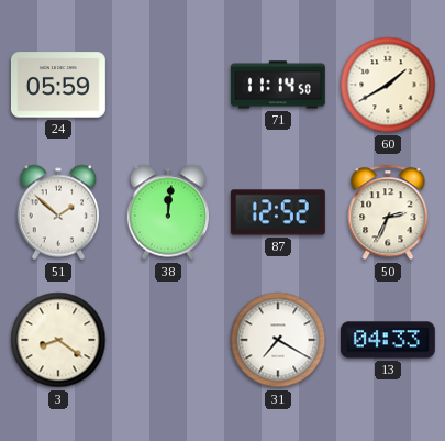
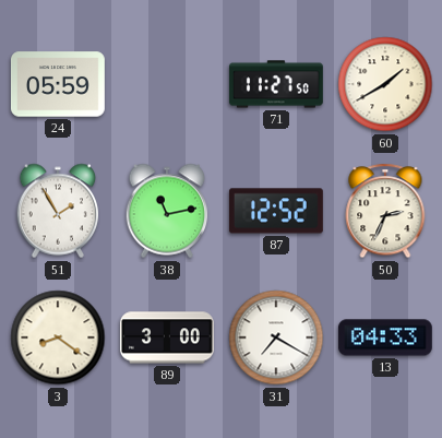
71: 11:14 -> 11:27
51: 1:52 -> 1:55
38: 12:01 -> 11:13
89: none -> 3:00
